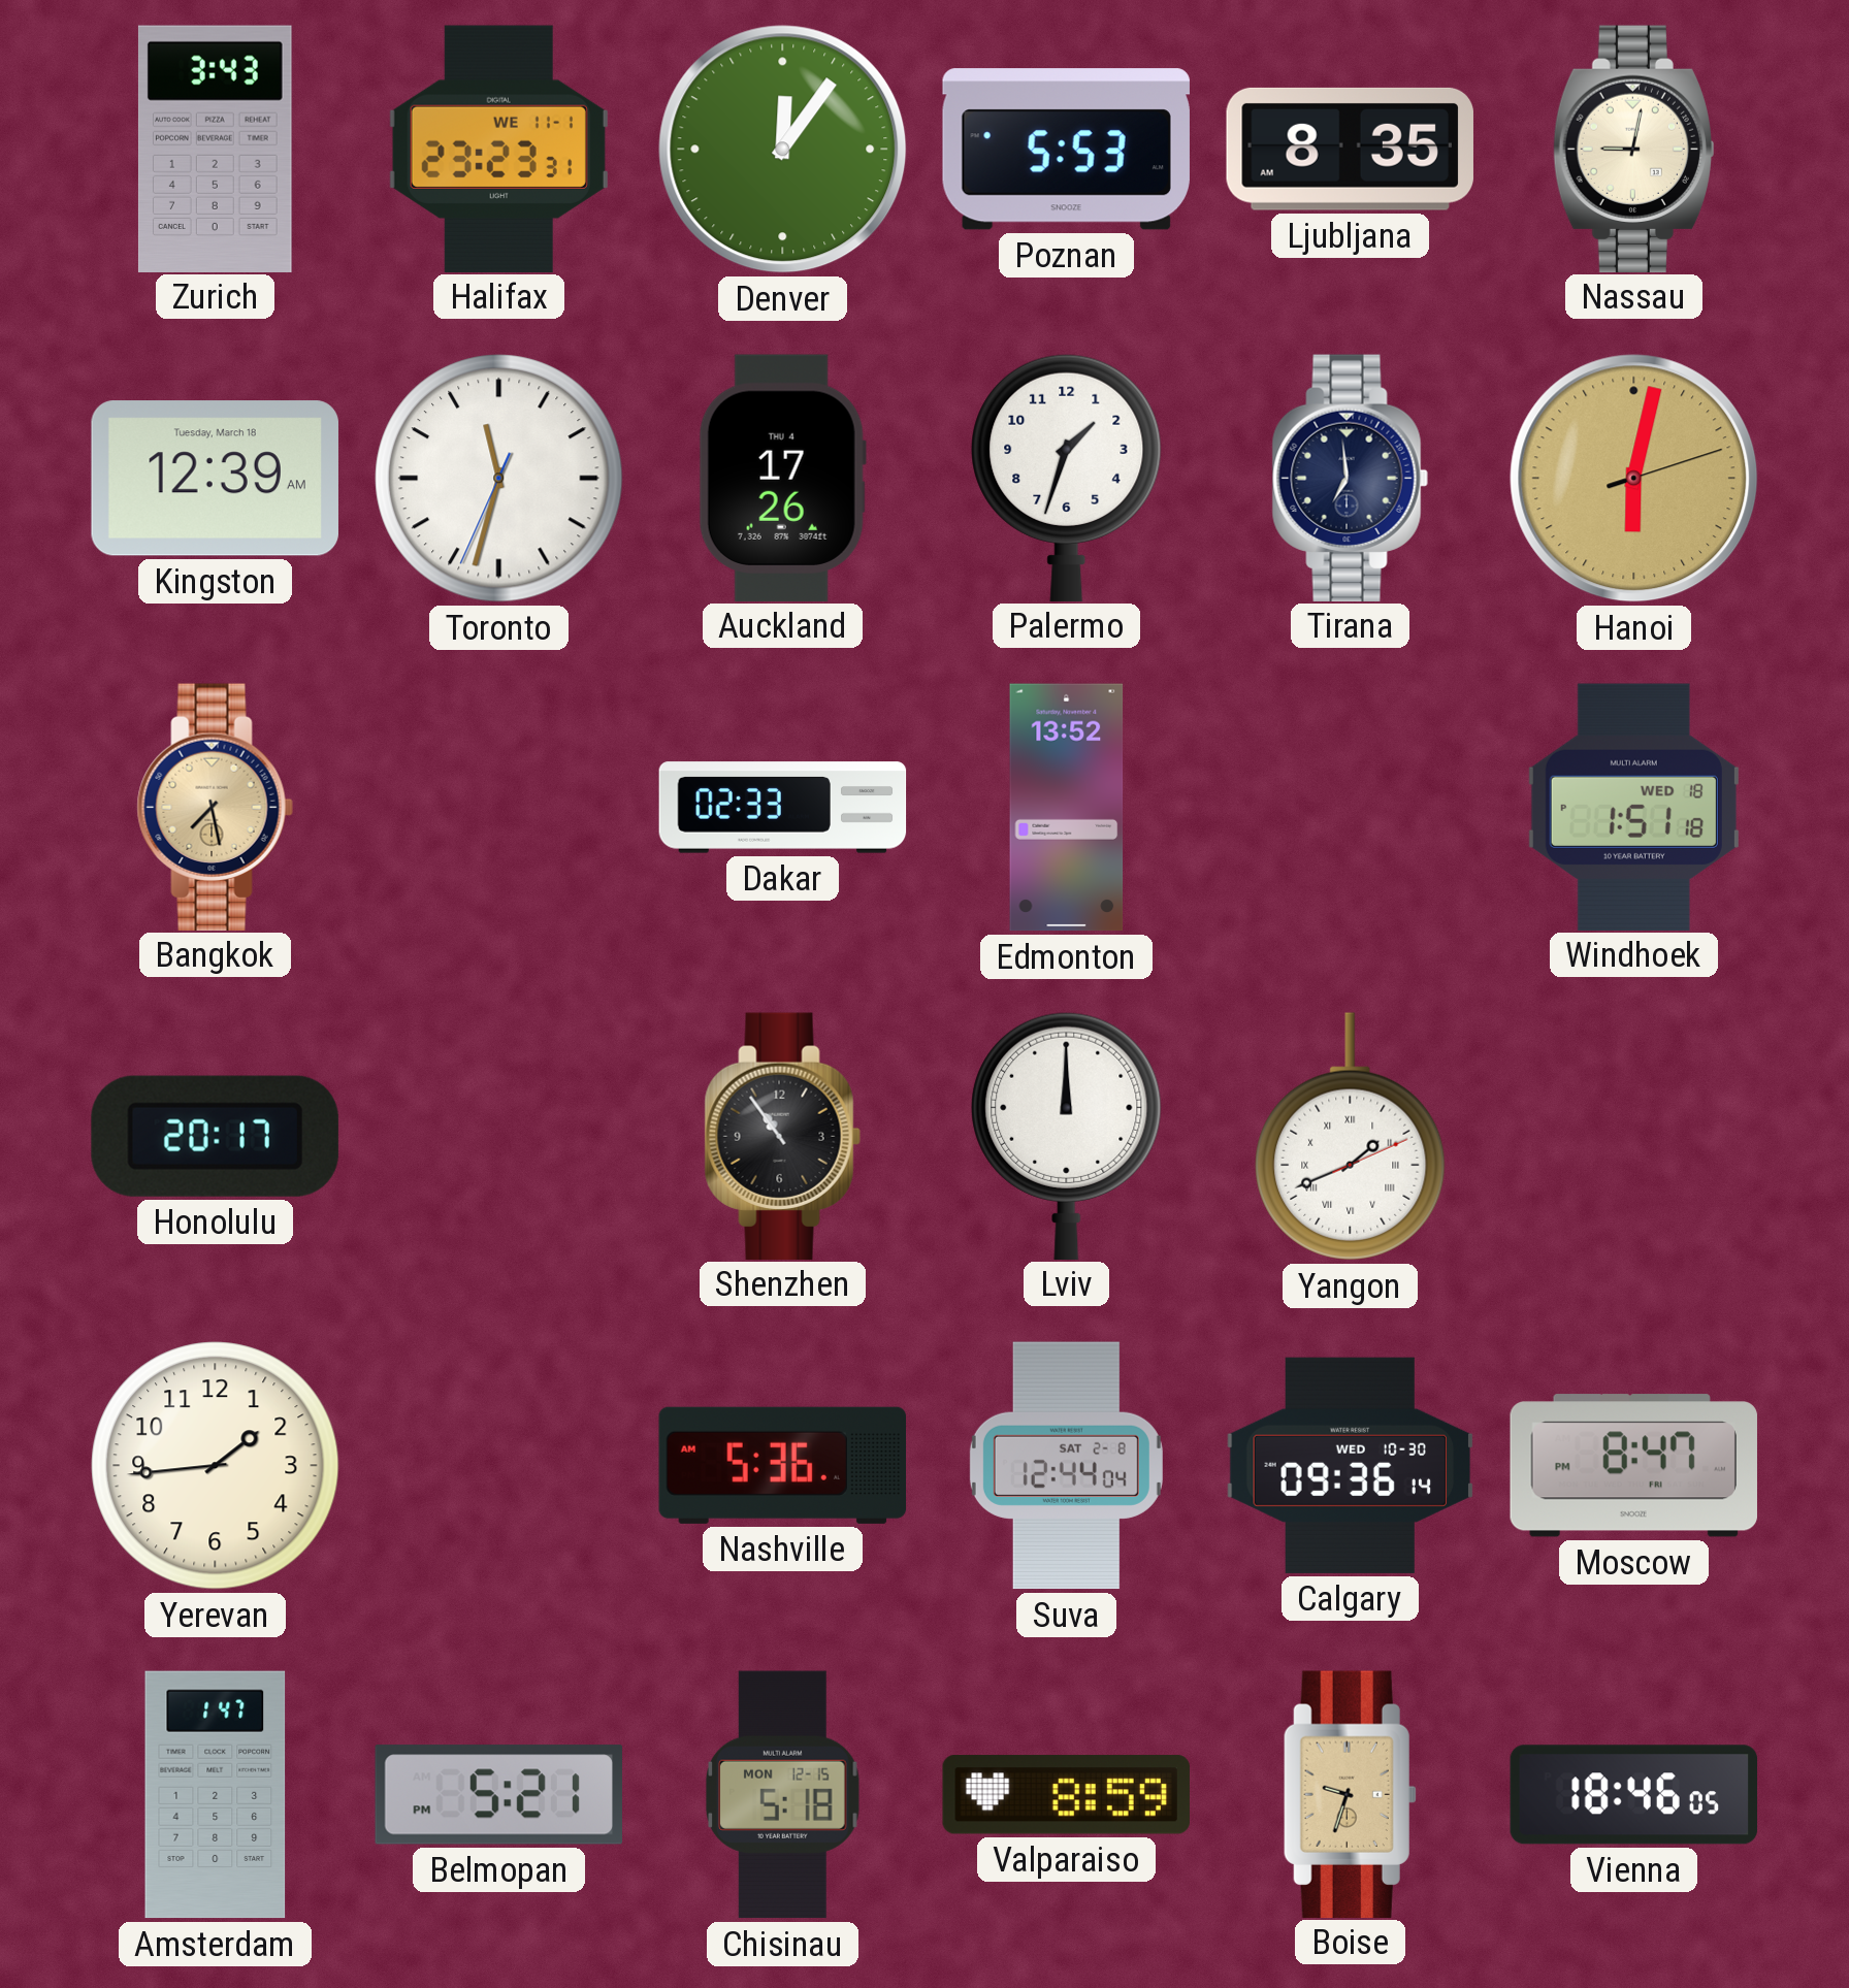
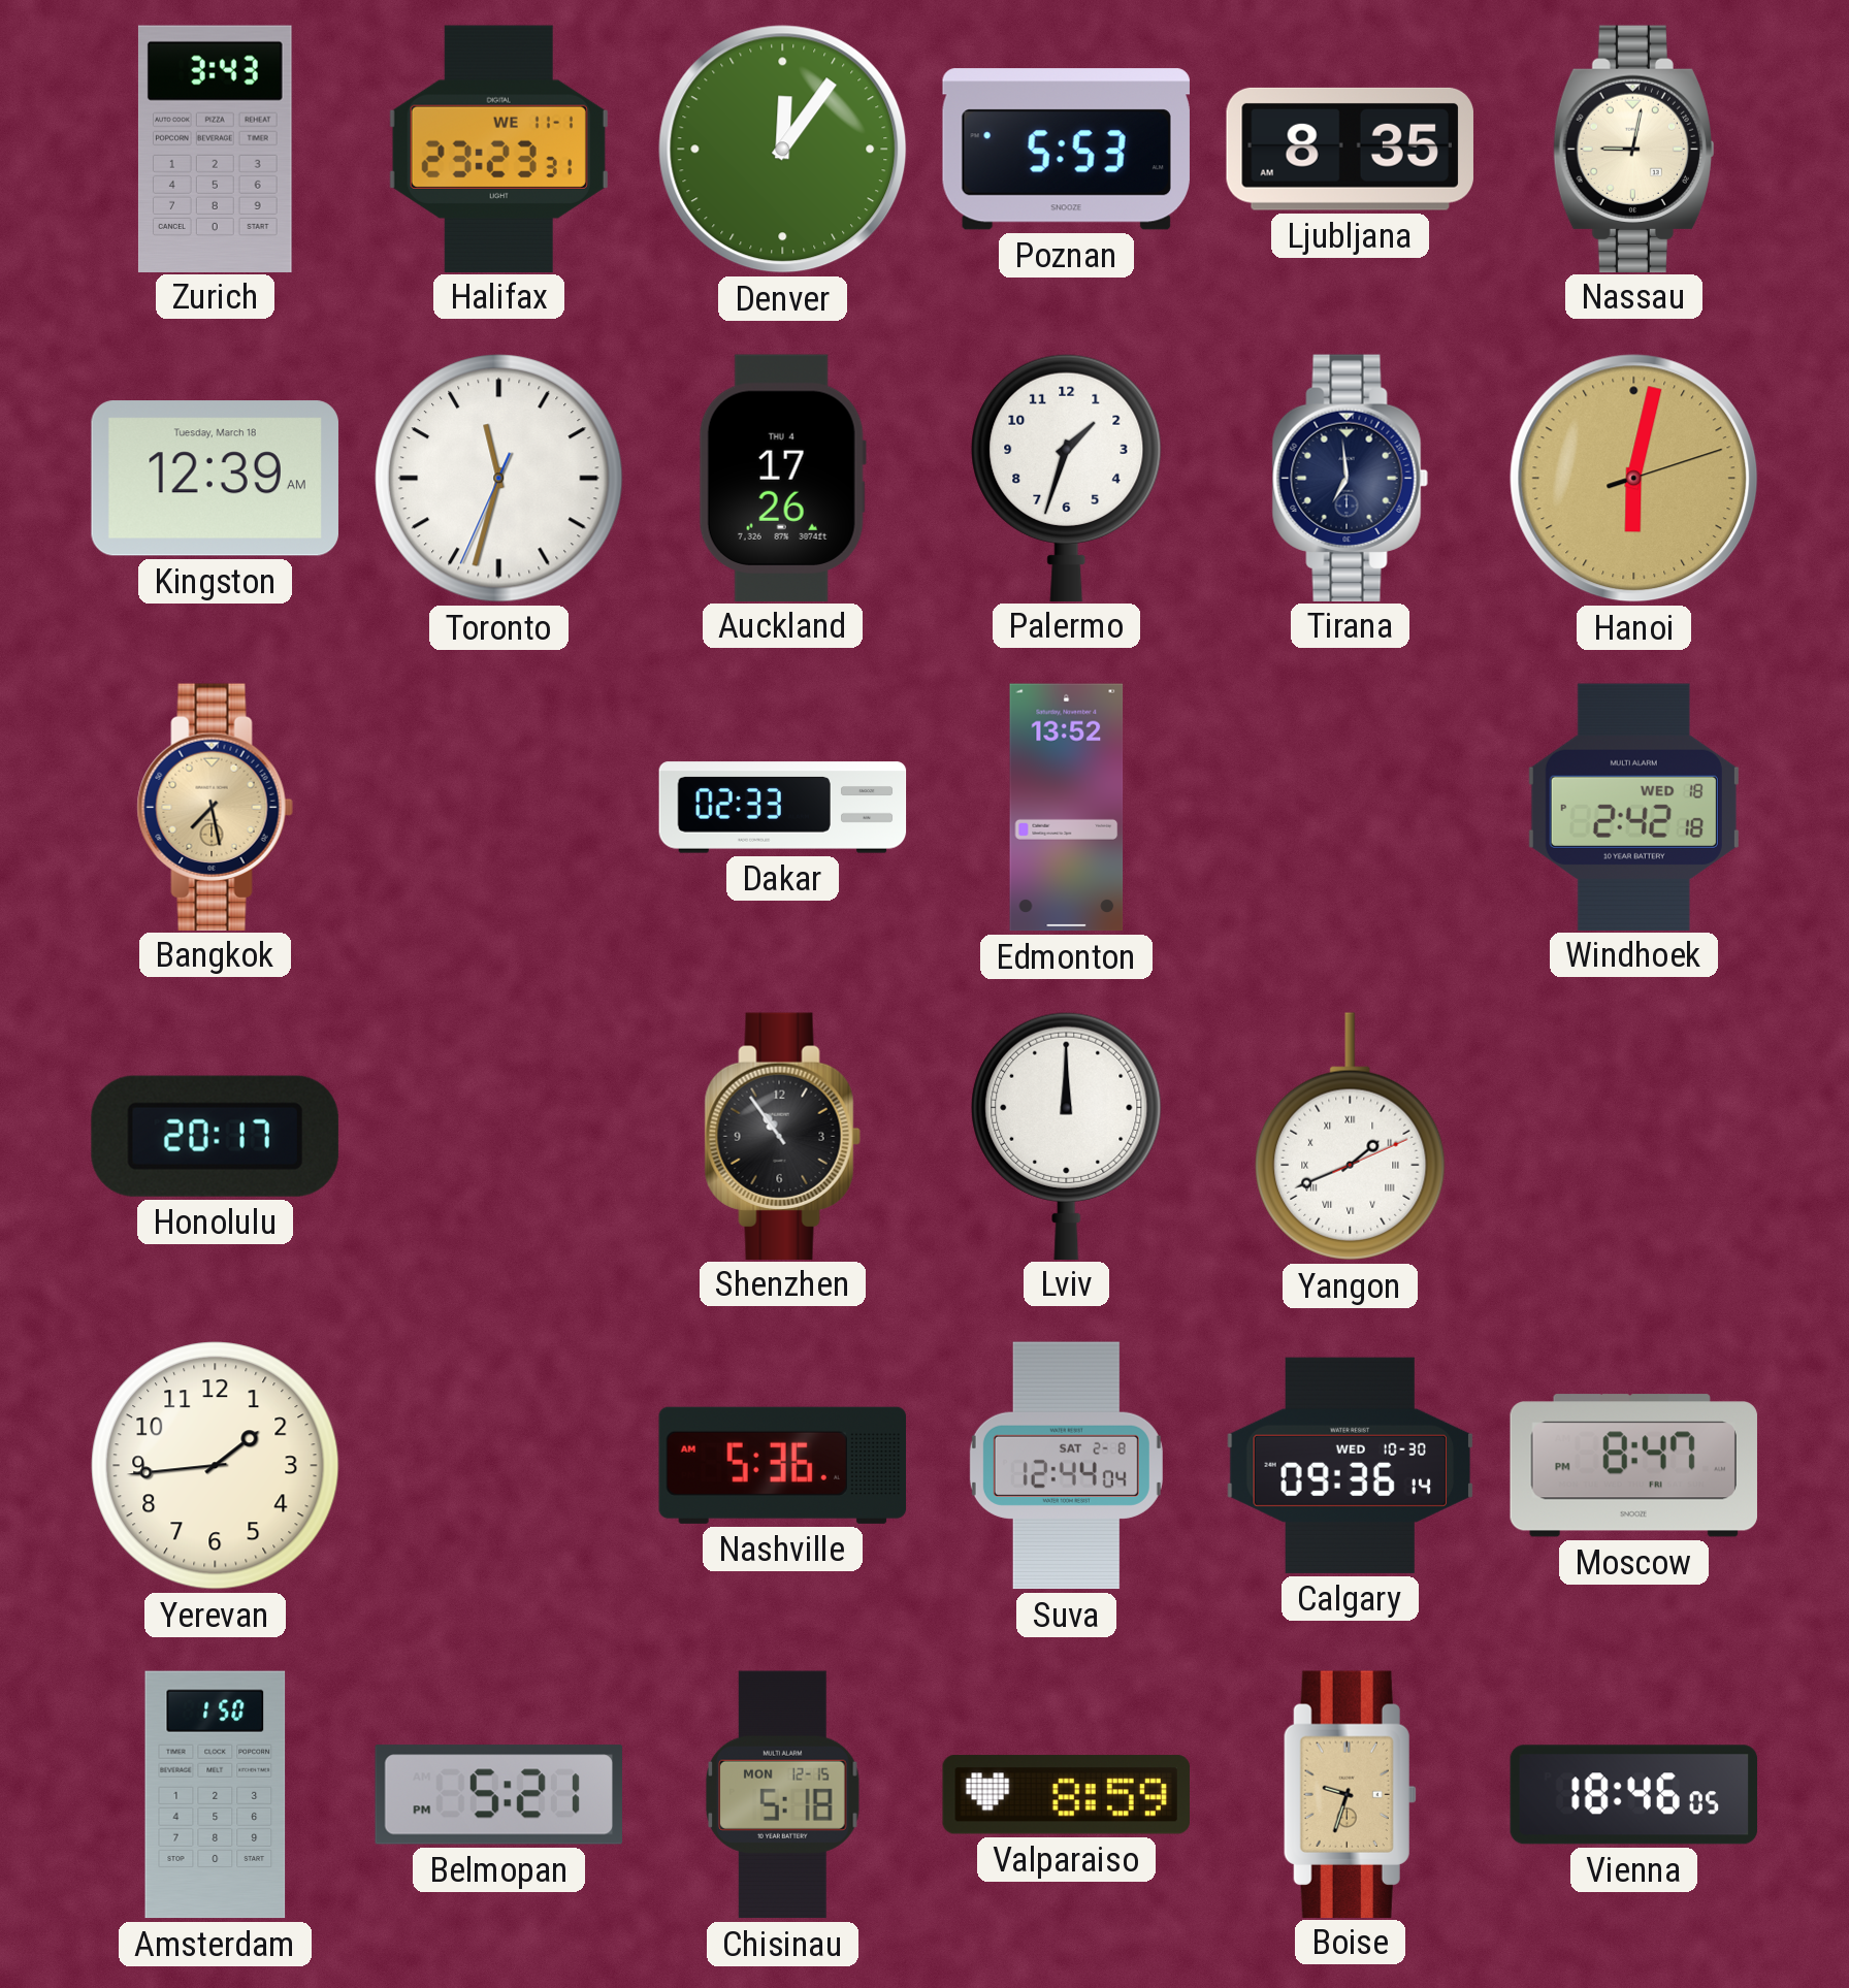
Windhoek: 1:51 -> 2:42
Amsterdam: 1:47 -> 1:50
